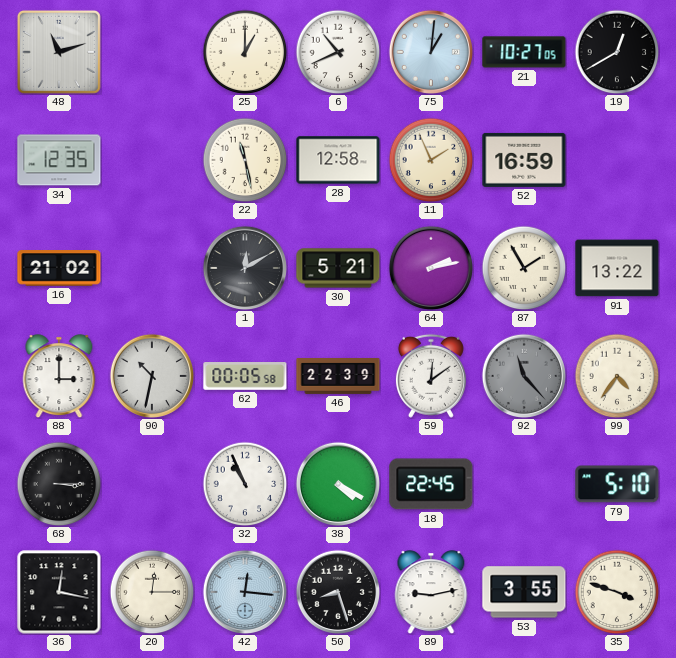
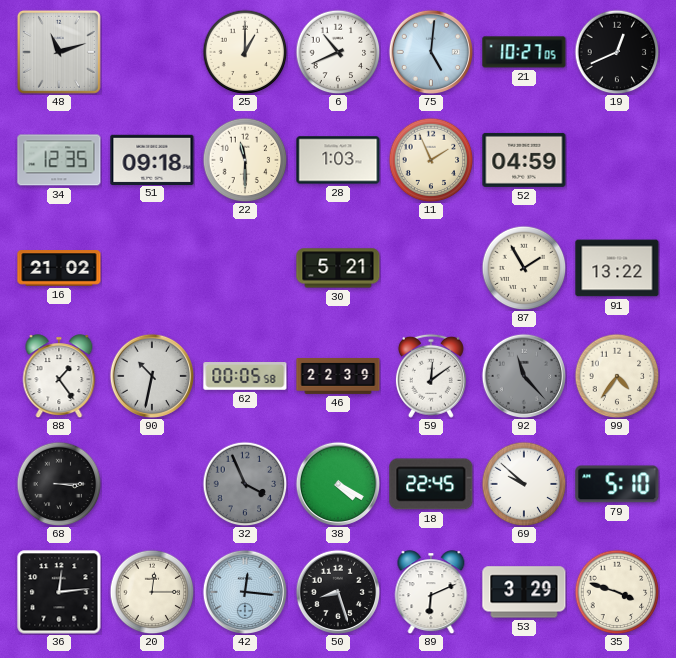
75: 1:01 -> 5:01
19: 12:40 -> 12:41
51: none -> 09:18
22: 11:28 -> 11:30
28: 12:58 -> 1:03
52: 16:59 -> 04:59
1: 12:10 -> none
64: 2:13 -> none
88: 3:00 -> 1:24
32: 10:56 -> 3:56
32 dial: white -> grey
69: none -> 9:52
36: 12:17 -> 12:14
89: 9:13 -> 6:11
53: 3:55 -> 3:29
